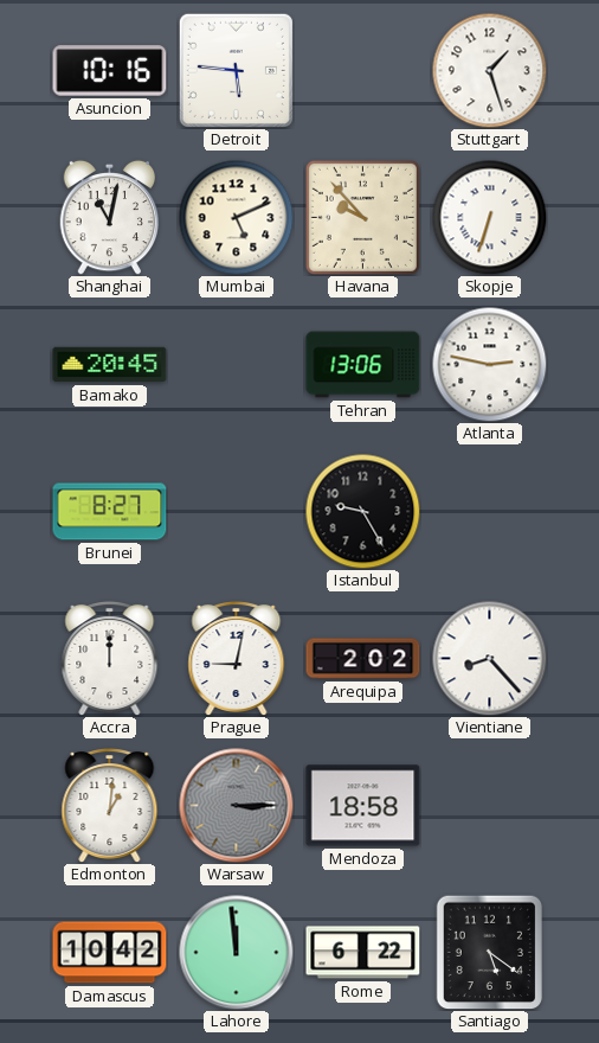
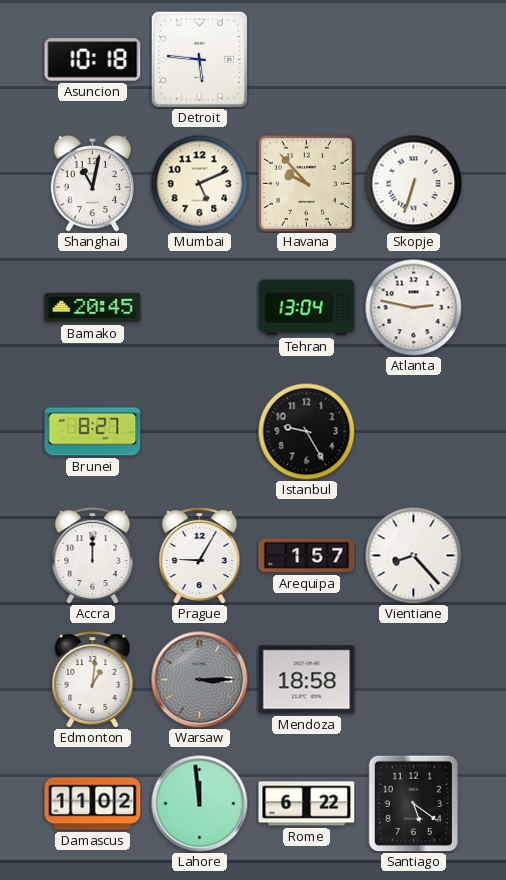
Asuncion: 10:16 -> 10:18
Stuttgart: 1:27 -> none
Tehran: 13:06 -> 13:04
Prague: 9:02 -> 9:05
Arequipa: 2:02 -> 1:57
Damascus: 10:42 -> 11:02
